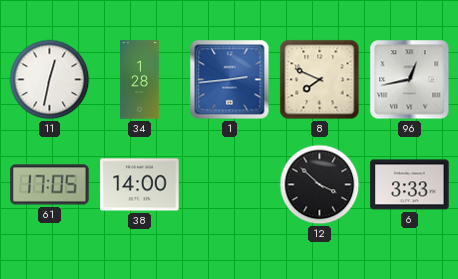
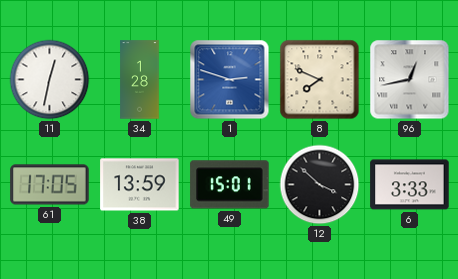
1: 2:44 -> 2:48
38: 14:00 -> 13:59
49: none -> 15:01
